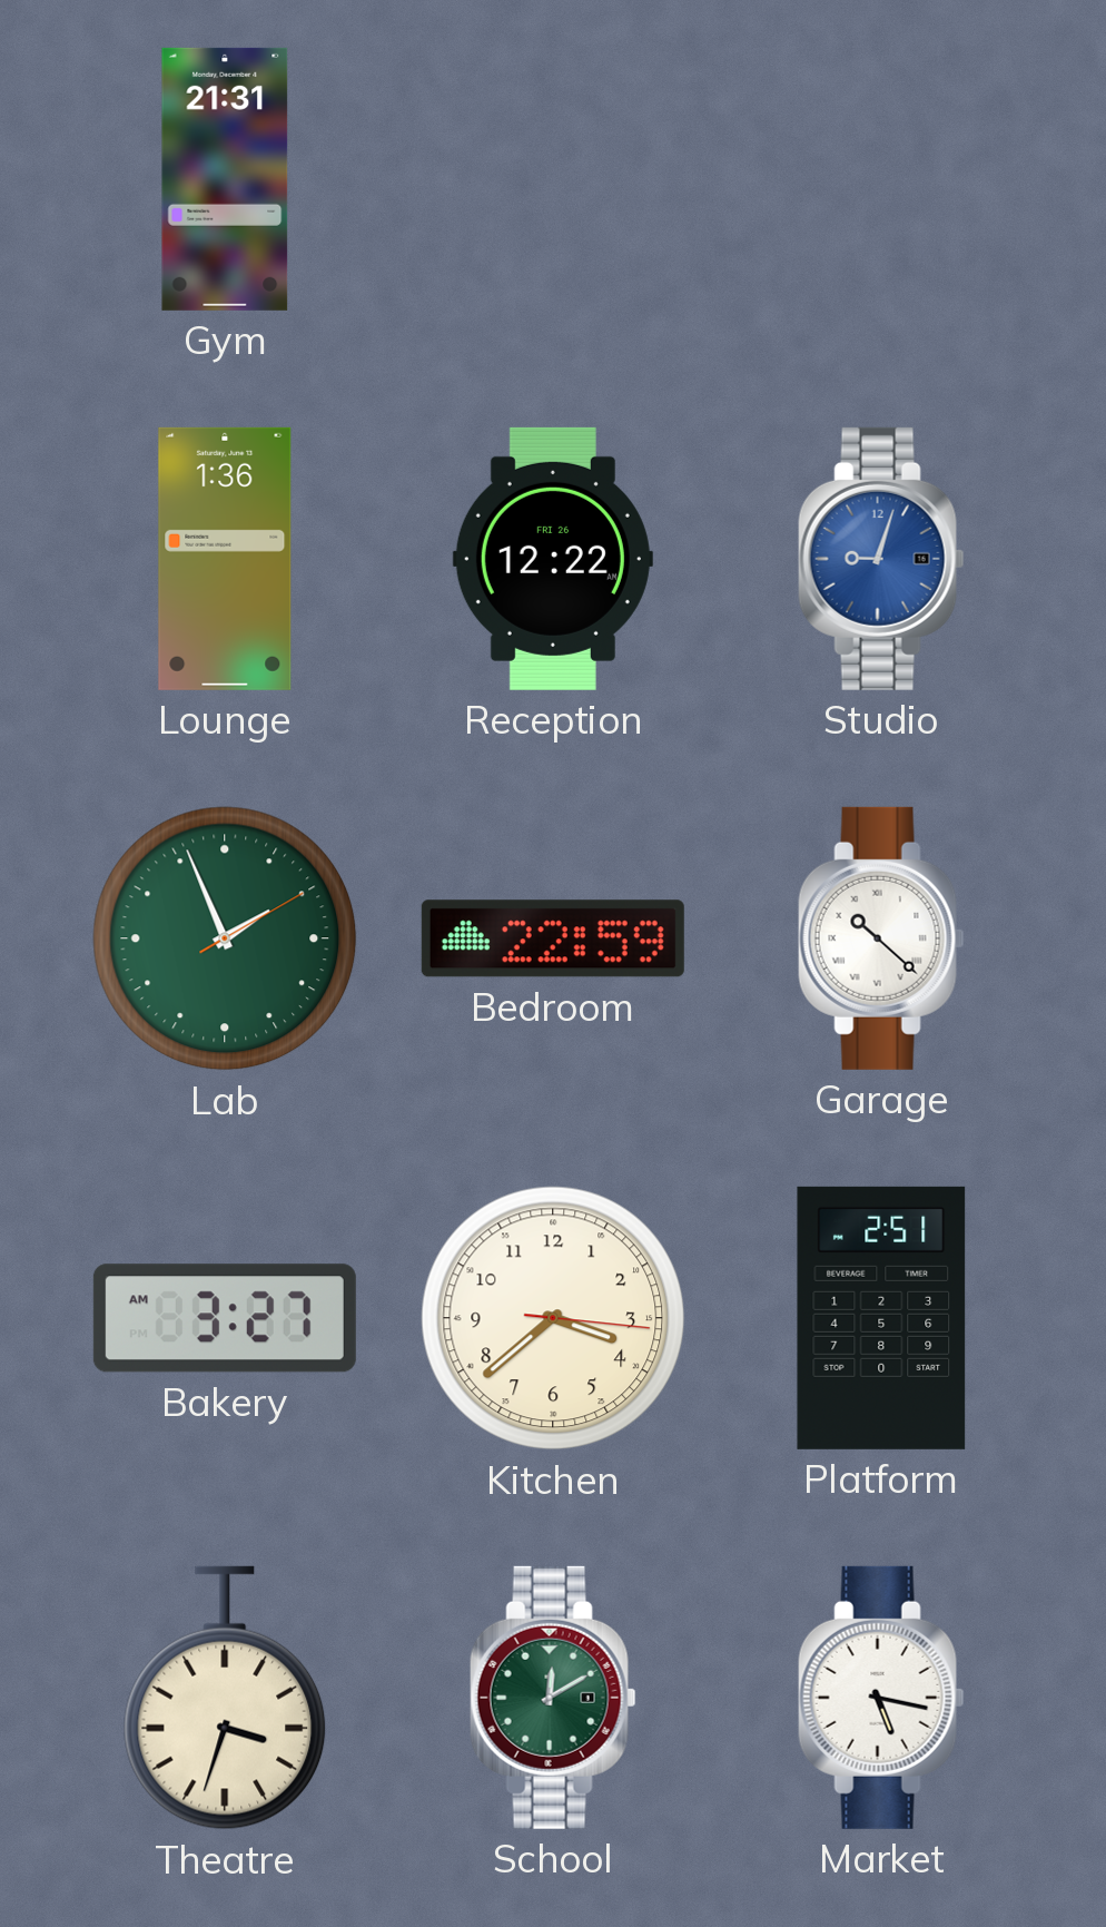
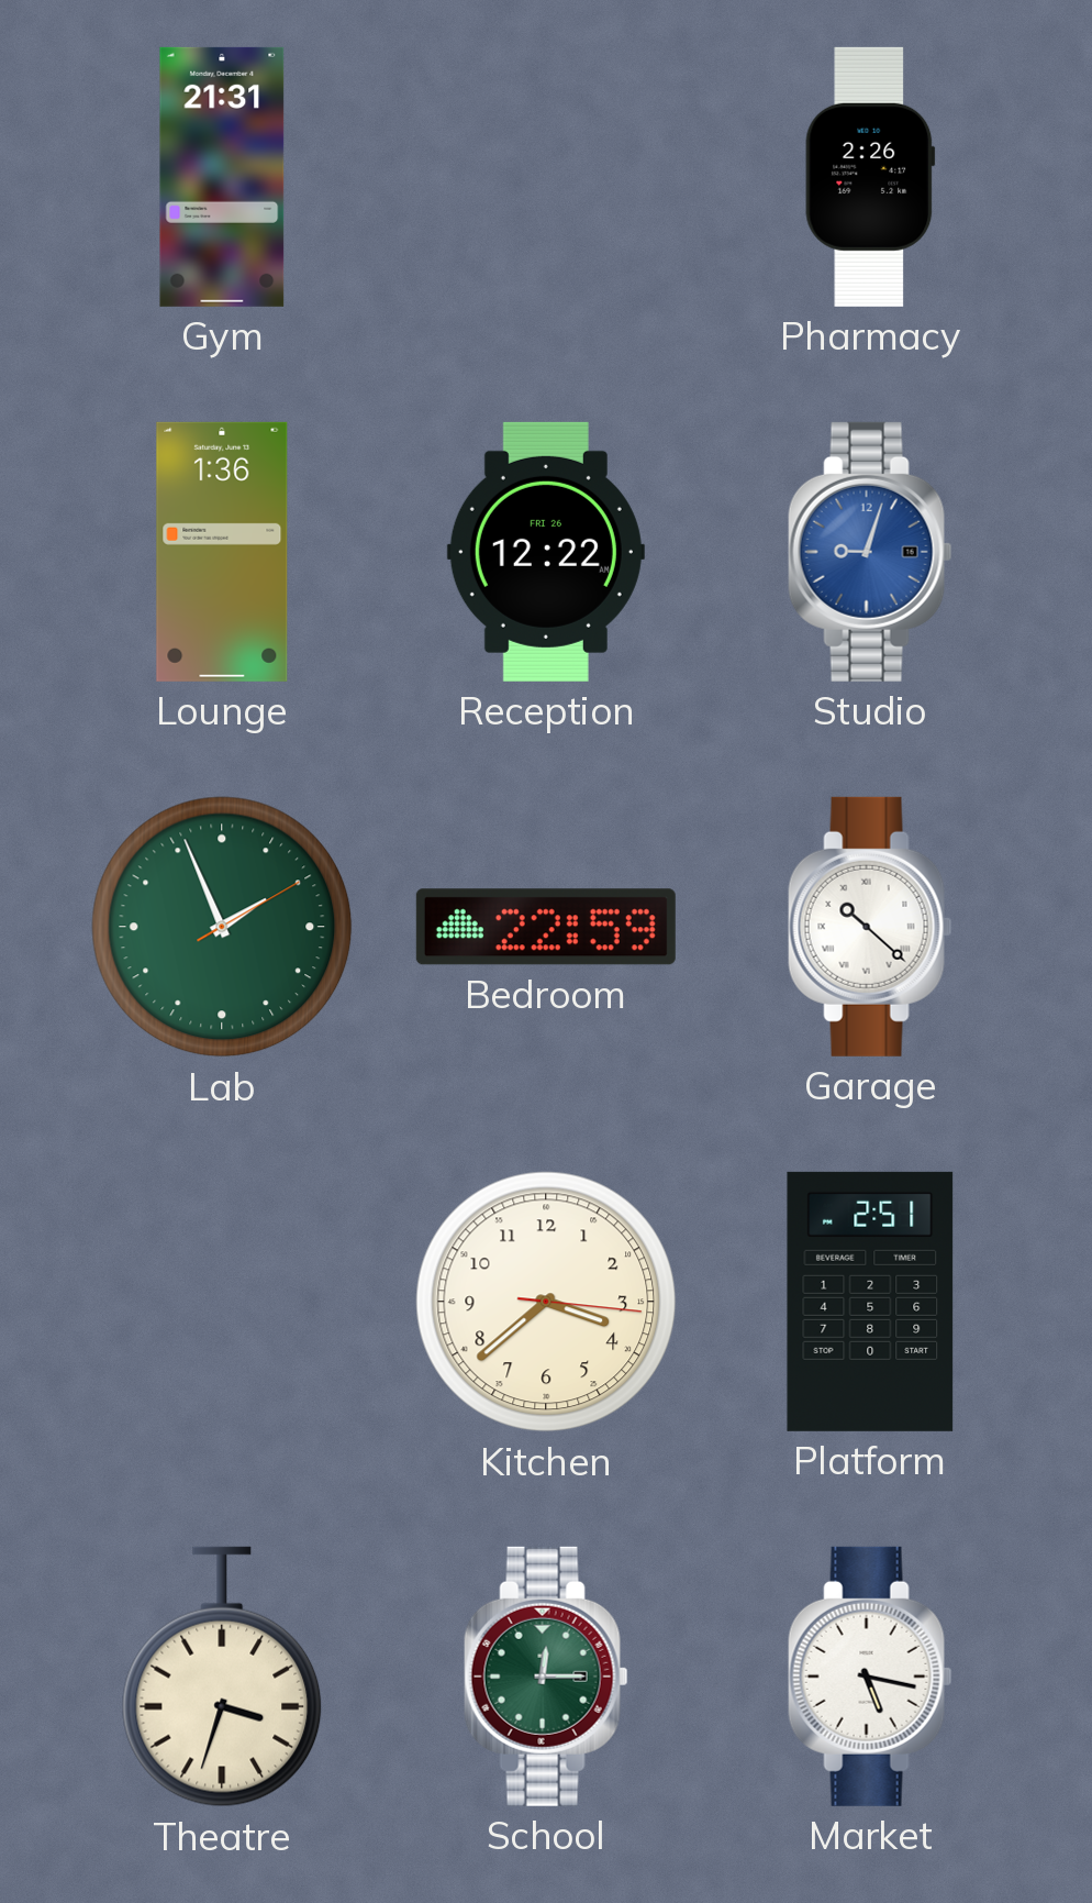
Pharmacy: none -> 2:26
Bakery: 3:27 -> none
School: 12:10 -> 12:15
